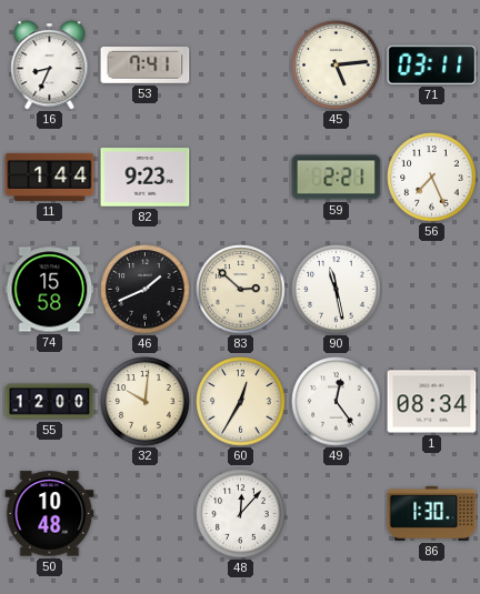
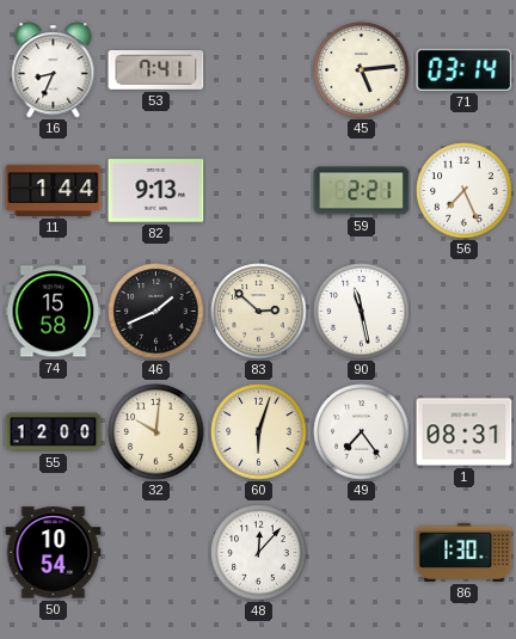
71: 03:11 -> 03:14
82: 9:23 -> 9:13
60: 12:35 -> 6:03
49: 12:24 -> 7:24
1: 08:34 -> 08:31
50: 10:48 -> 10:54
